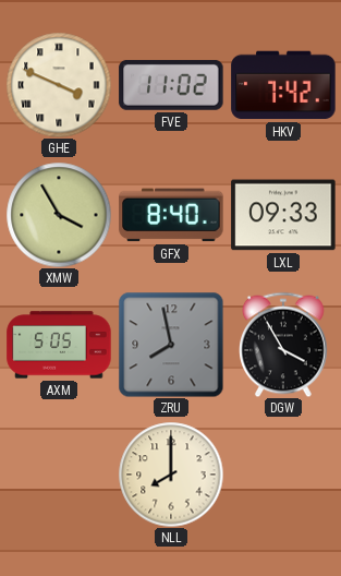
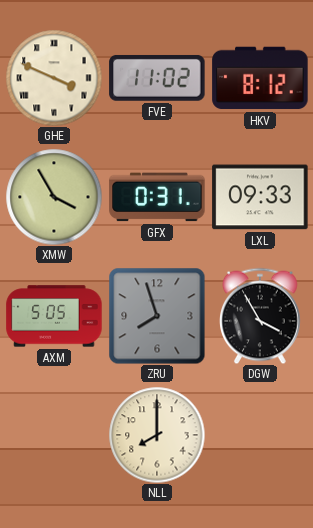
HKV: 7:42 -> 8:12
GFX: 8:40 -> 0:31
ZRU: 7:58 -> 7:57
